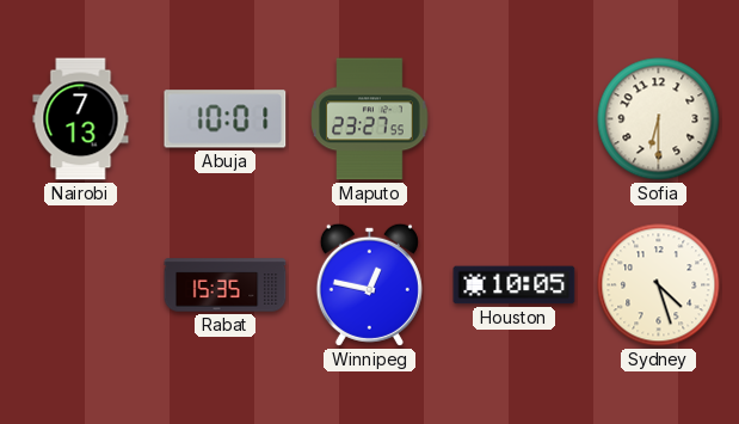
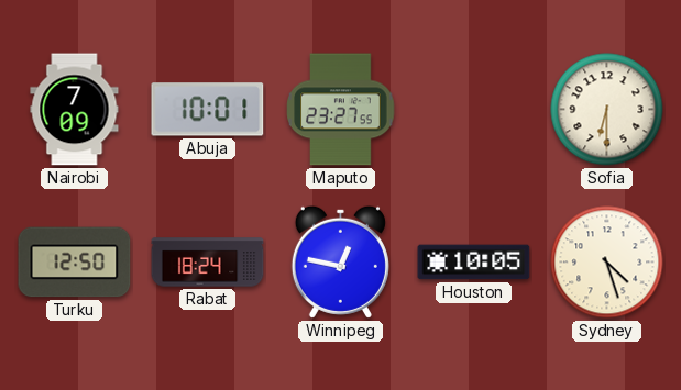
Nairobi: 7:13 -> 7:09
Turku: none -> 12:50
Rabat: 15:35 -> 18:24
